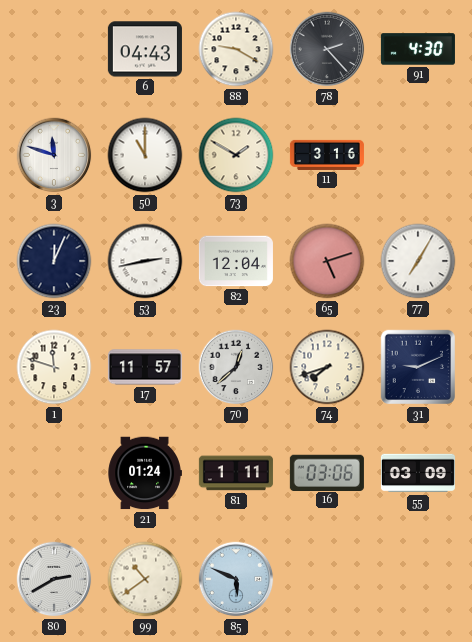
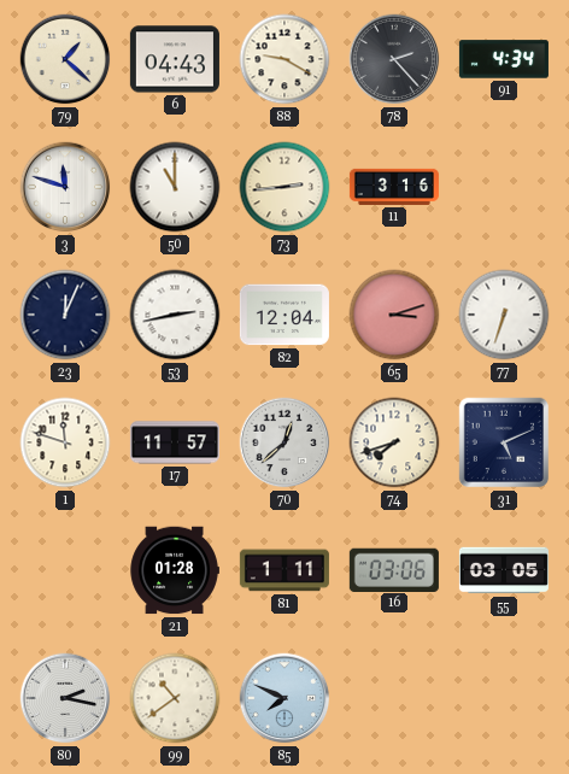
79: none -> 1:22
91: 4:30 -> 4:34
73: 1:50 -> 2:44
65: 5:12 -> 3:12
77: 7:05 -> 6:33
31: 9:11 -> 5:11
21: 01:24 -> 01:28
55: 03:09 -> 03:05
80: 2:40 -> 2:17
85: 5:49 -> 7:49
